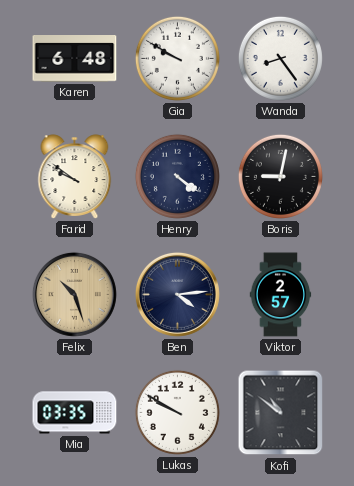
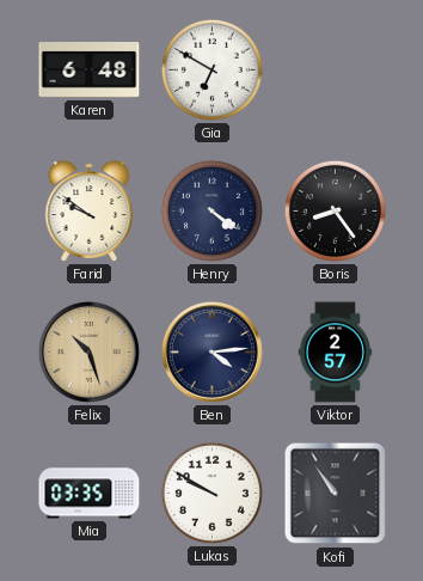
Gia: 9:50 -> 6:50
Wanda: 8:24 -> none
Boris: 9:02 -> 8:24
Kofi: 10:51 -> 10:54
